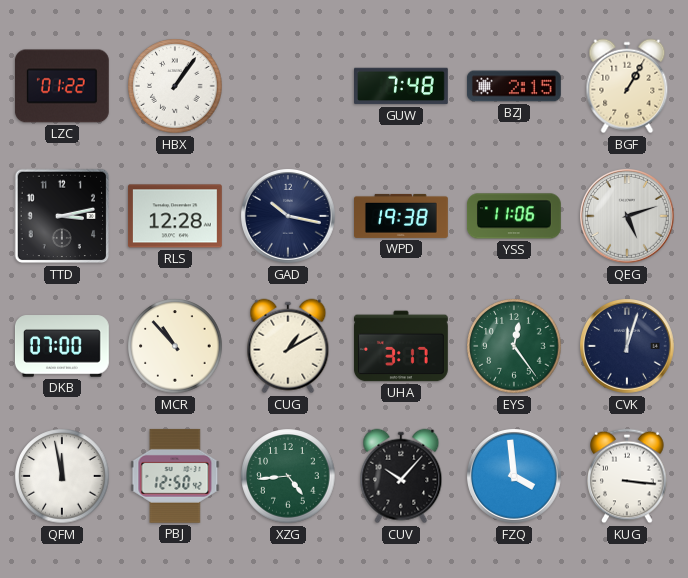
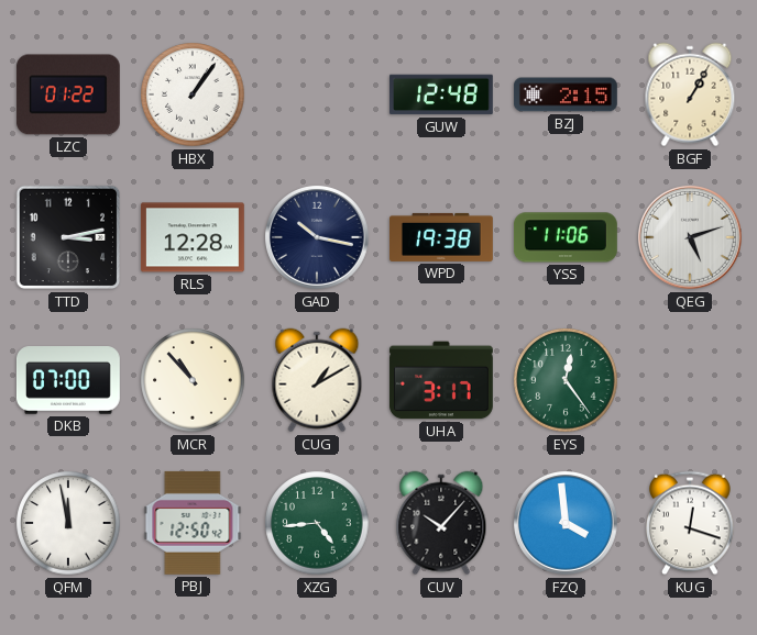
GUW: 7:48 -> 12:48
CVK: 12:03 -> none
KUG: 3:16 -> 12:18
